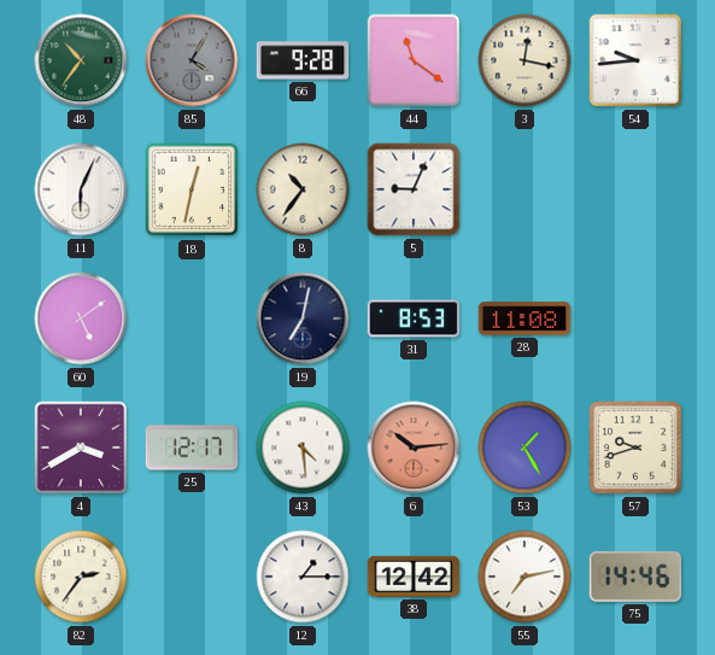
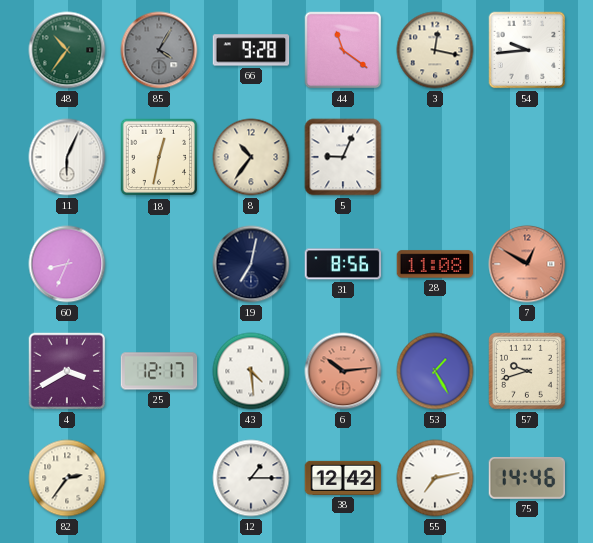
60: 5:09 -> 8:34
31: 8:53 -> 8:56
7: none -> 12:50
